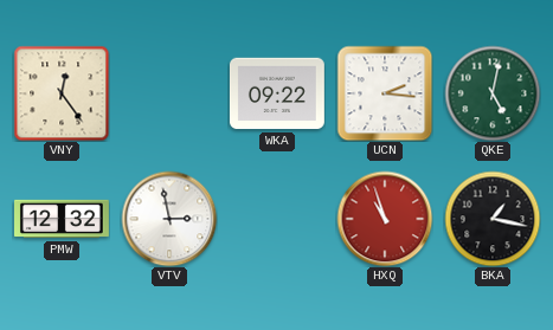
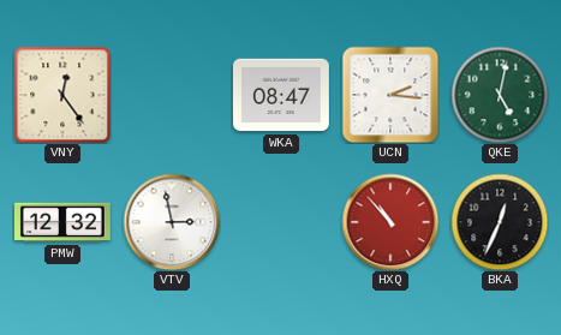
WKA: 09:22 -> 08:47
HXQ: 10:57 -> 10:53
BKA: 1:17 -> 12:34
